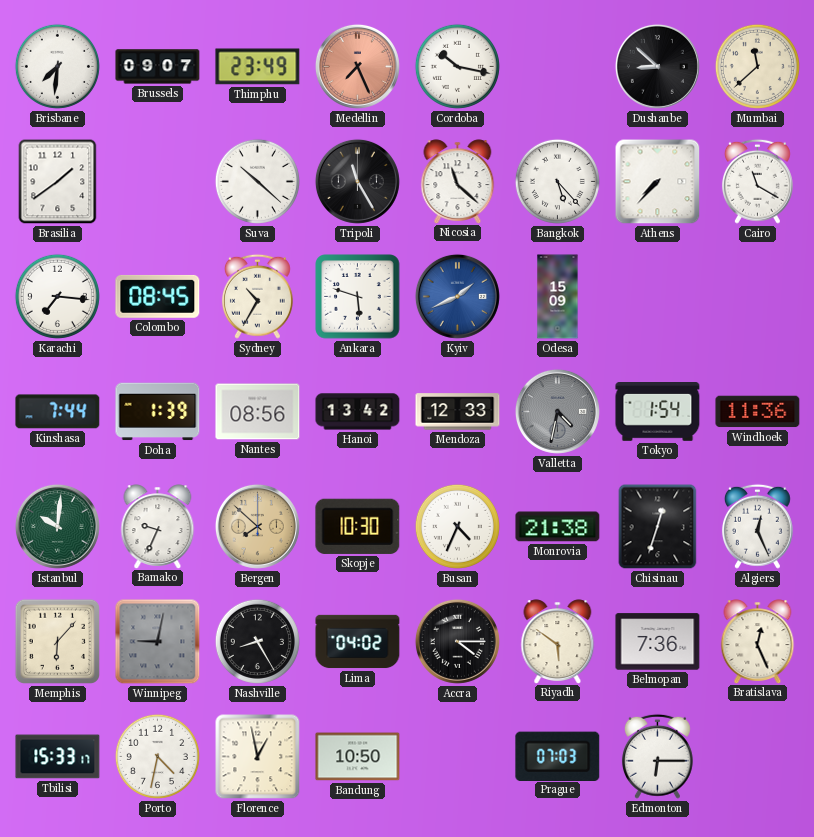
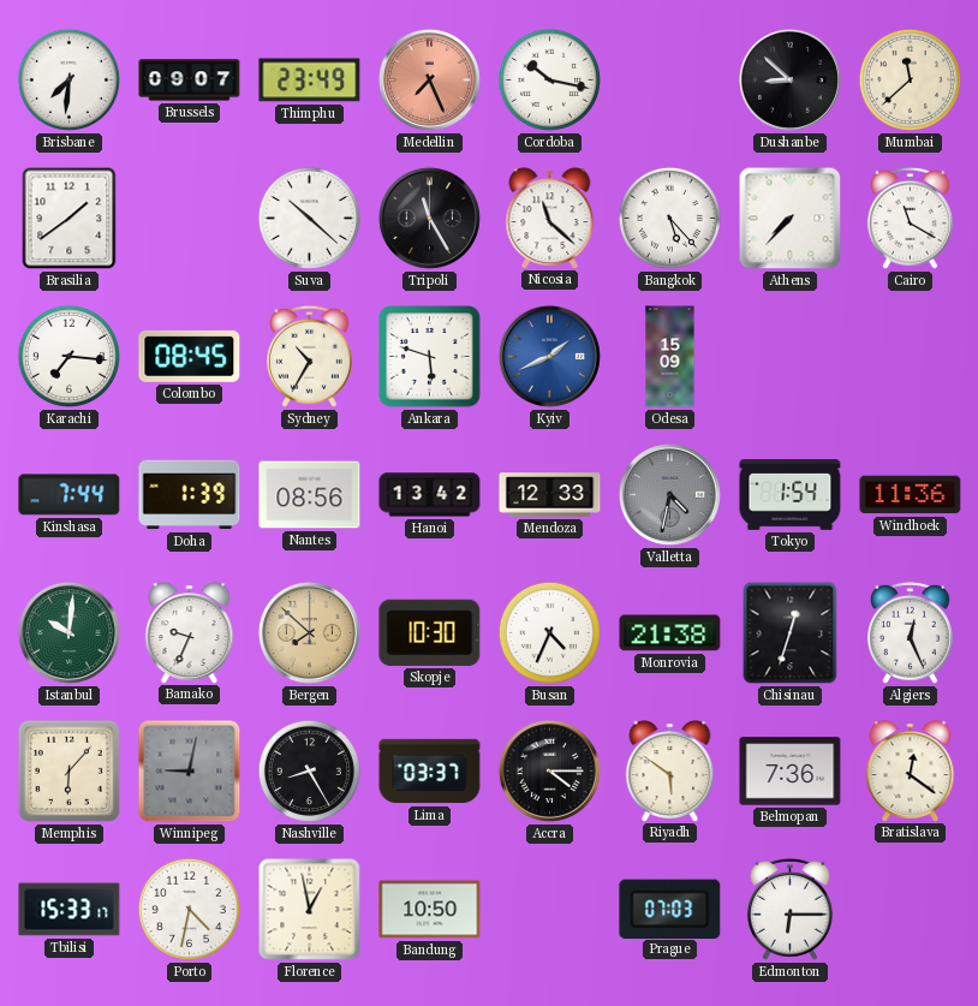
Lima: 04:02 -> 03:37
Bratislava: 12:26 -> 12:21
